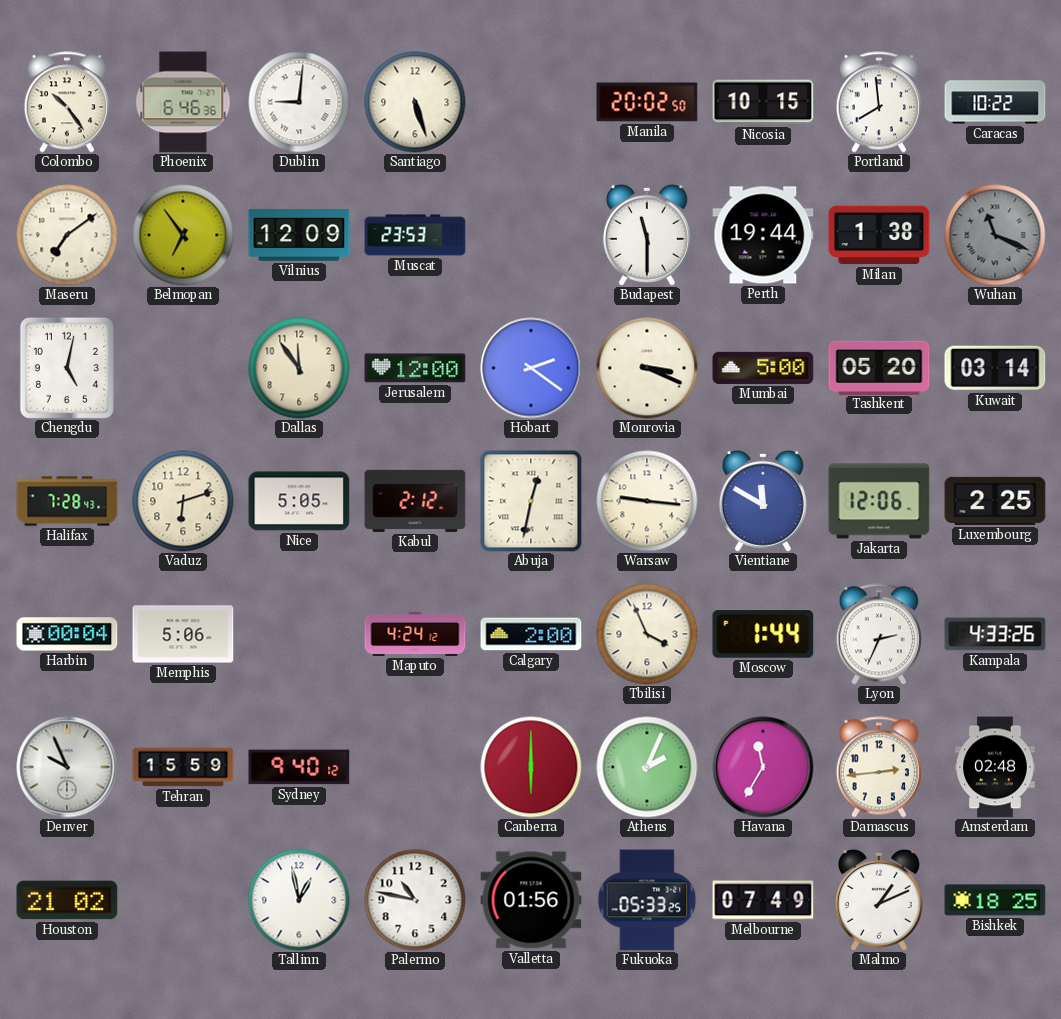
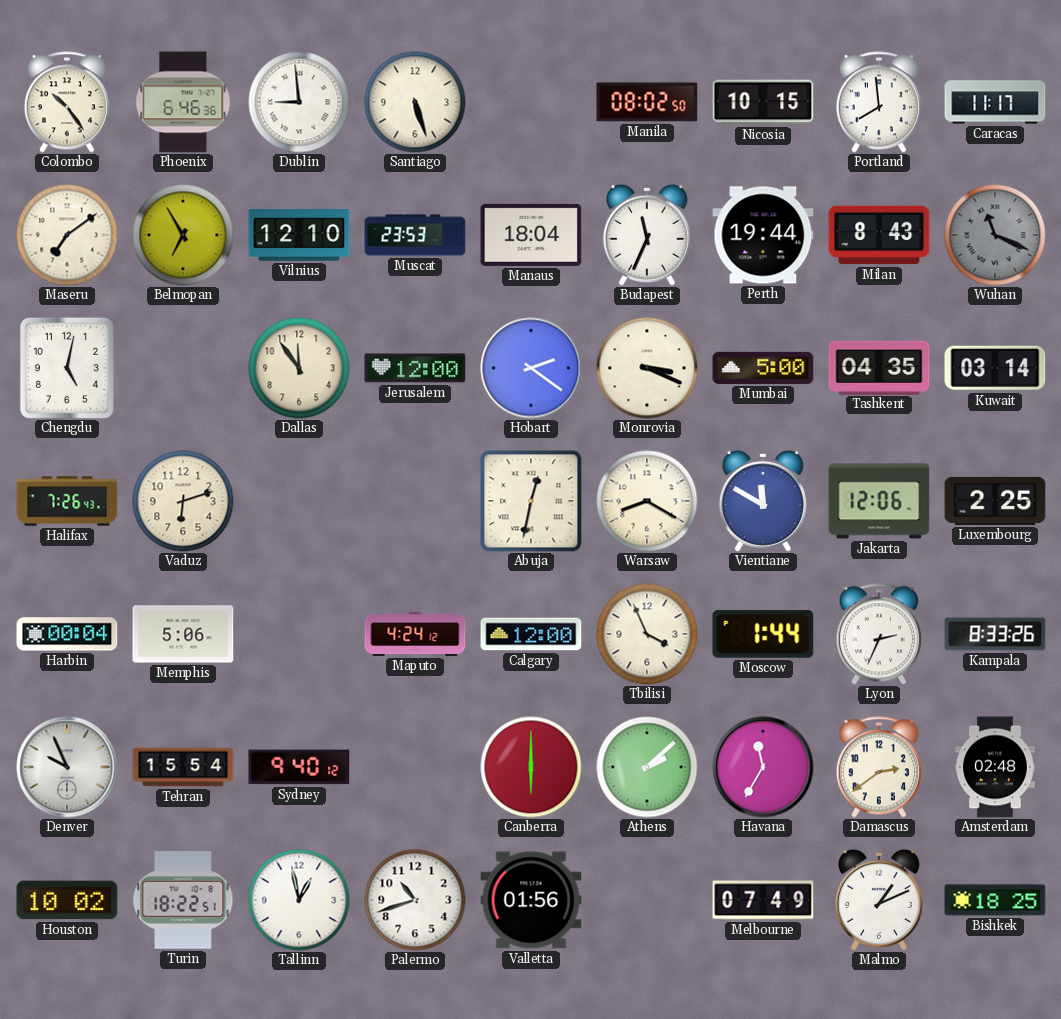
Dublin: 9:01 -> 8:59
Manila: 20:02 -> 08:02
Caracas: 10:22 -> 11:17
Belmopan: 6:54 -> 6:55
Vilnius: 12:09 -> 12:10
Manaus: none -> 18:04
Budapest: 11:30 -> 11:34
Milan: 1:38 -> 8:43
Tashkent: 05:20 -> 04:35
Halifax: 7:28 -> 7:26
Nice: 5:05 -> none
Kabul: 2:12 -> none
Warsaw: 9:16 -> 8:20
Calgary: 2:00 -> 12:00
Kampala: 4:33 -> 8:33
Tehran: 15:59 -> 15:54
Athens: 2:04 -> 2:08
Damascus: 2:44 -> 2:39
Houston: 21:02 -> 10:02
Turin: none -> 18:22
Palermo: 10:47 -> 10:42
Fukuoka: 05:33 -> none
